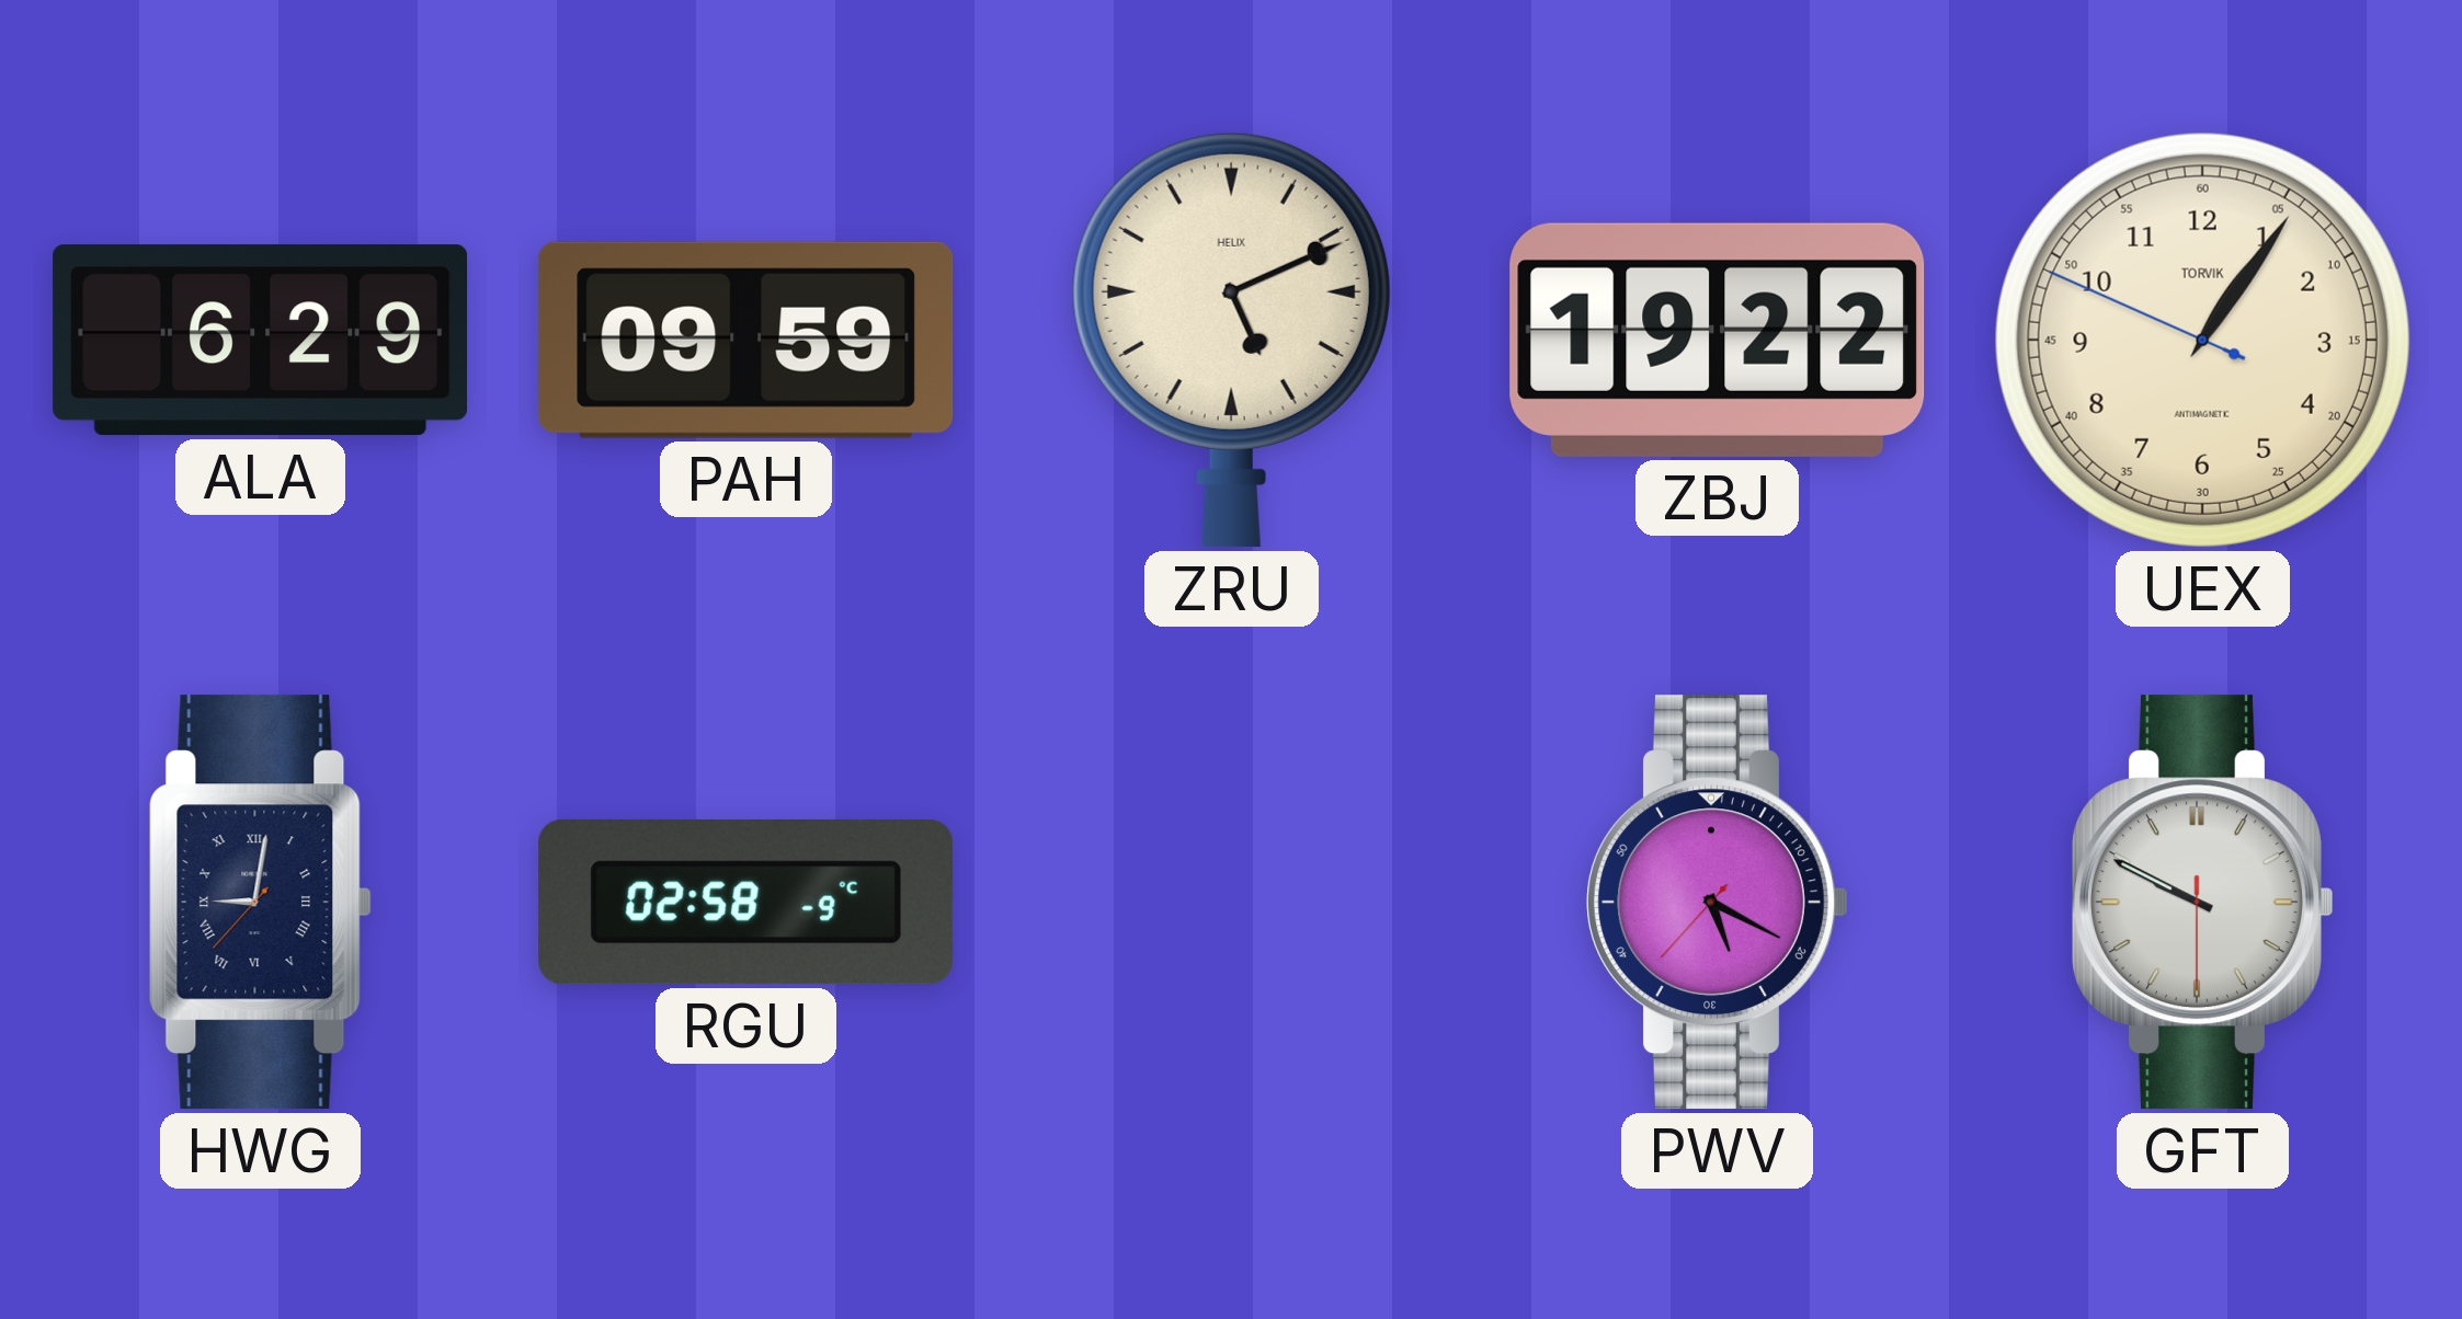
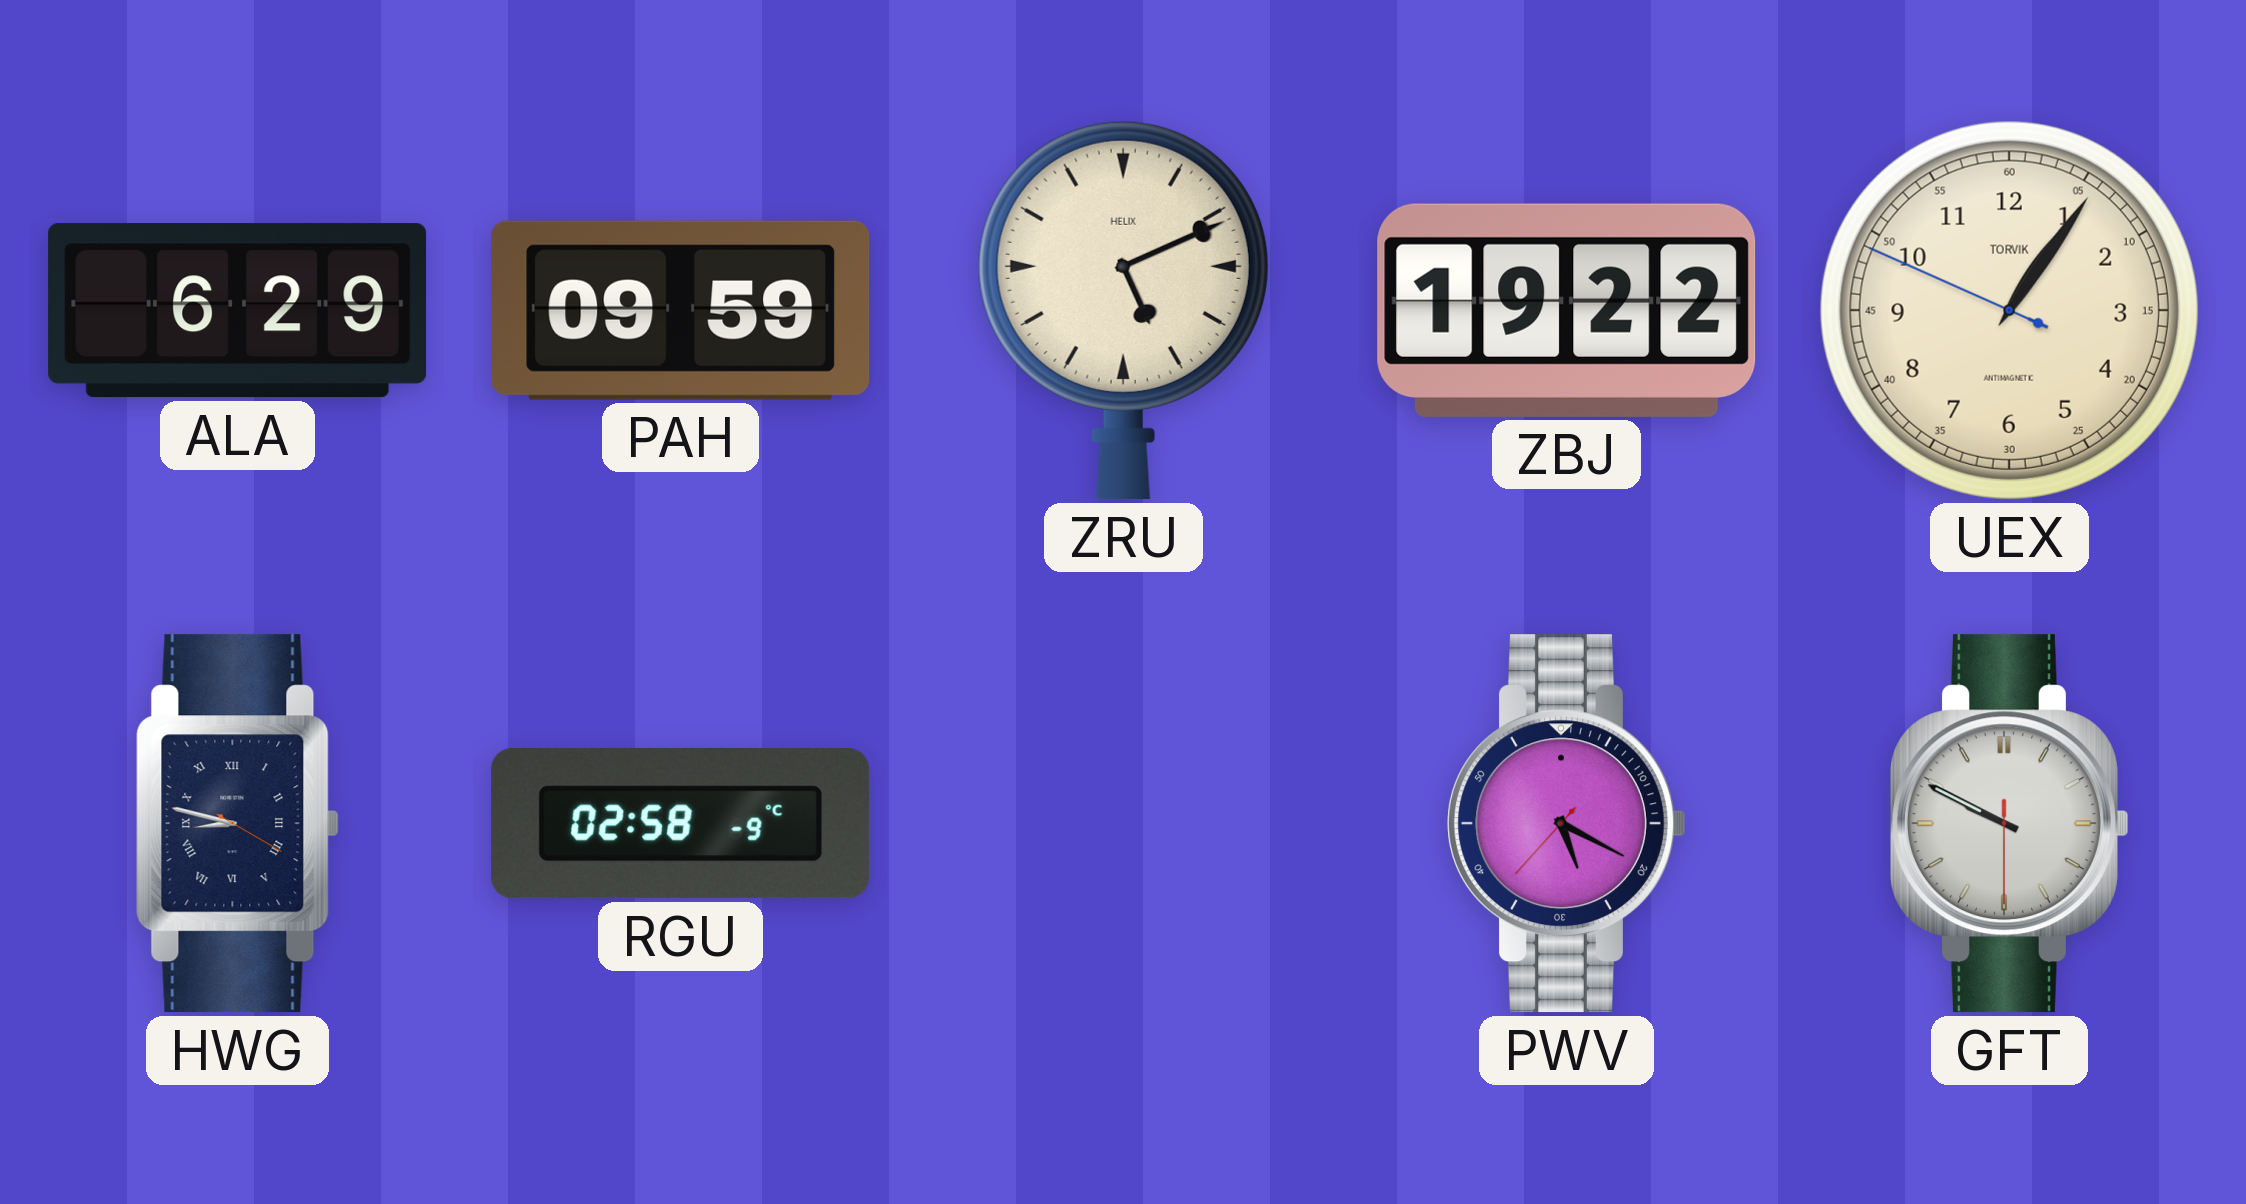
HWG: 9:01 -> 8:47
